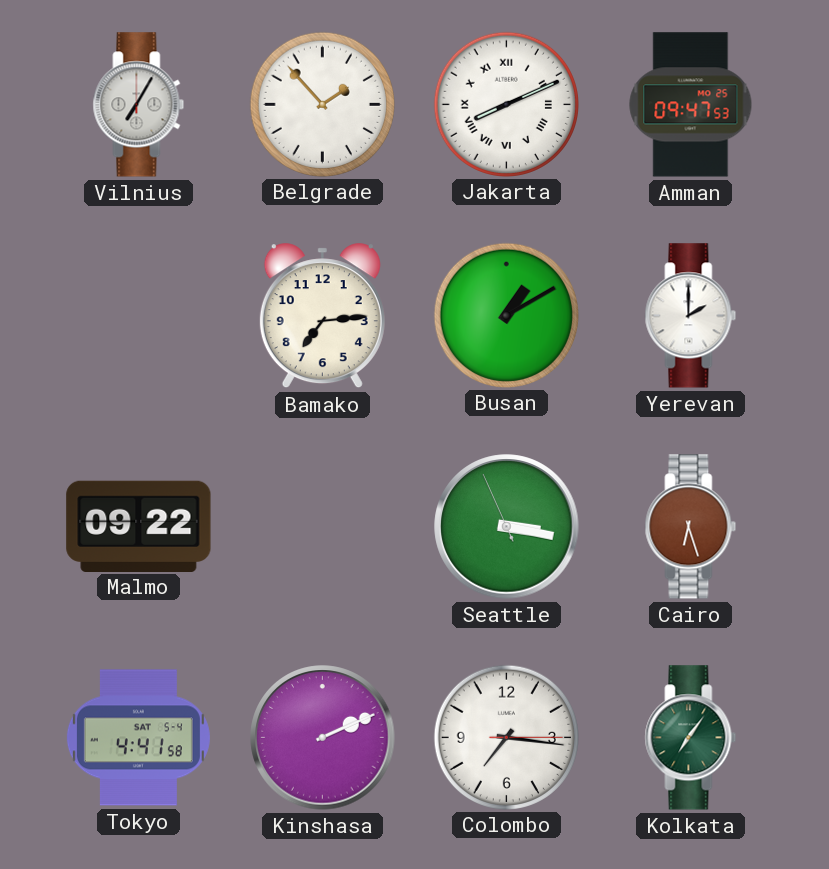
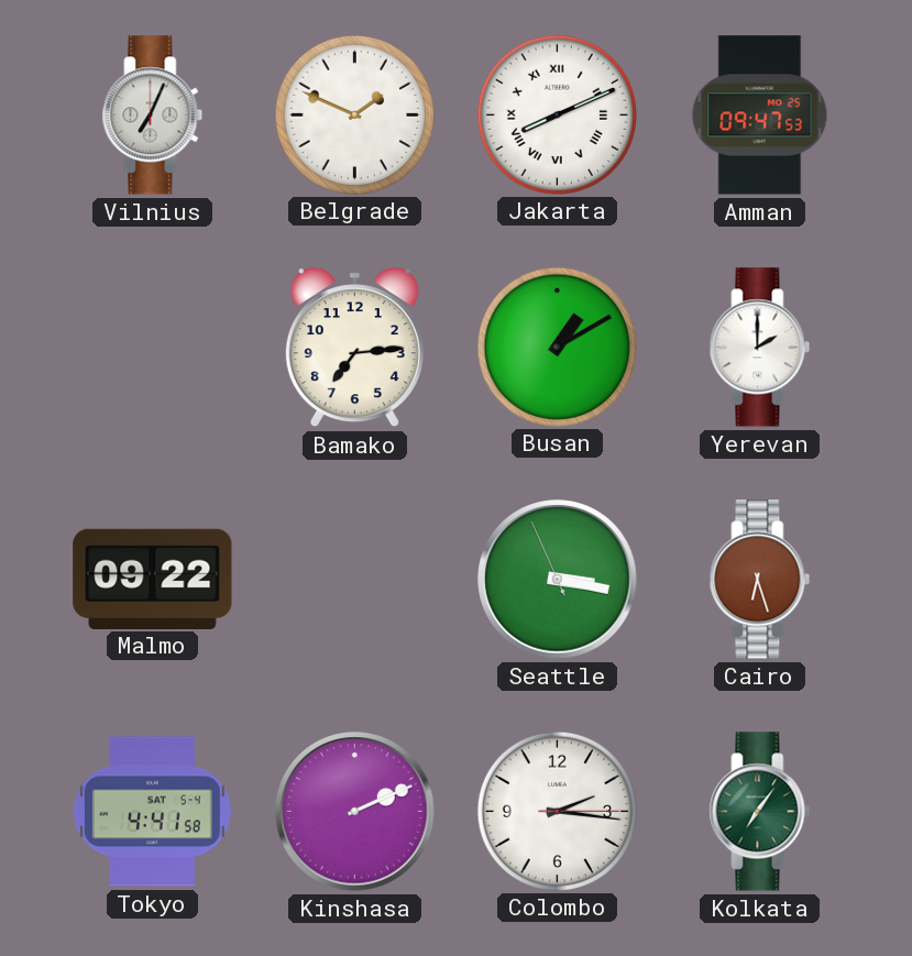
Vilnius: 7:05 -> 7:04
Belgrade: 1:53 -> 1:49
Colombo: 7:16 -> 2:16
